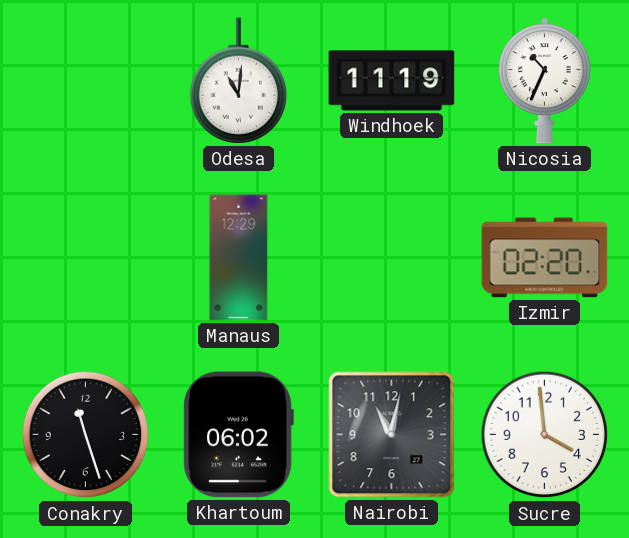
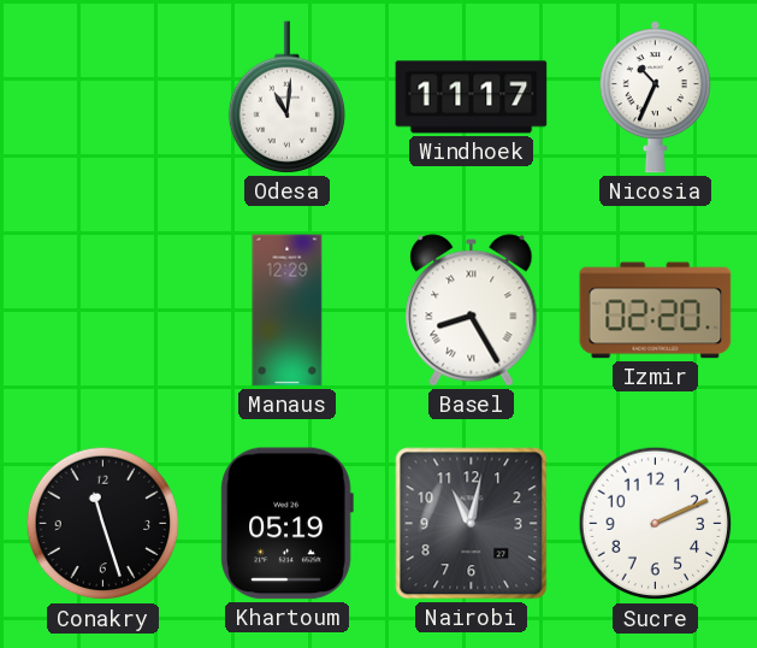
Windhoek: 11:19 -> 11:17
Basel: none -> 8:25
Khartoum: 06:02 -> 05:19
Sucre: 3:59 -> 2:11
